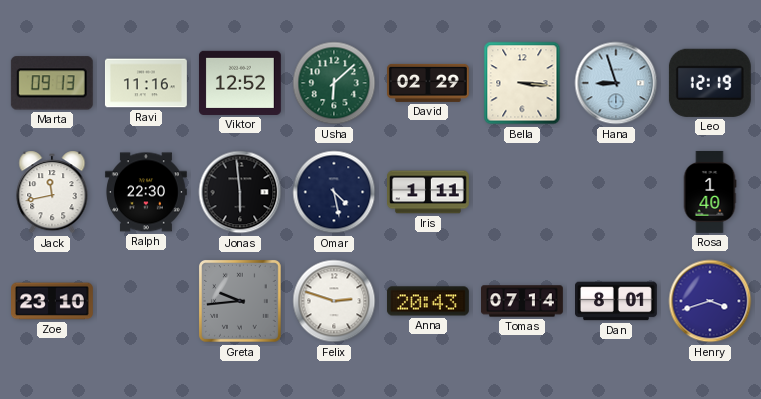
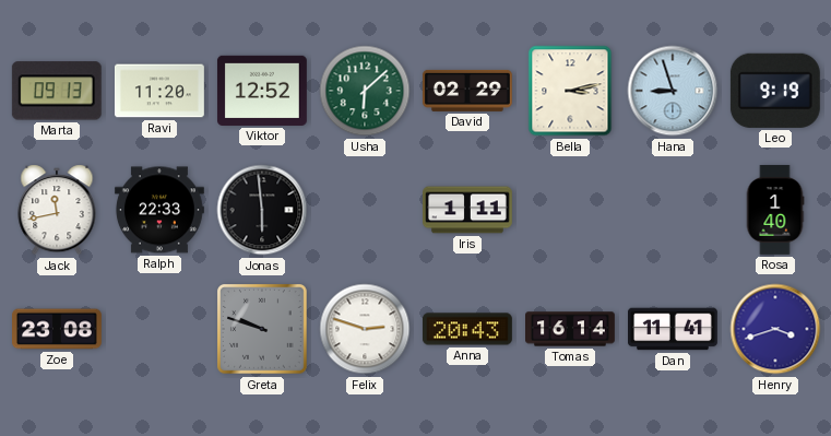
Ravi: 11:16 -> 11:20
Bella: 3:16 -> 3:13
Leo: 12:19 -> 9:19
Ralph: 22:30 -> 22:33
Omar: 4:28 -> none
Zoe: 23:10 -> 23:08
Greta: 9:44 -> 9:48
Tomas: 07:14 -> 16:14
Dan: 8:01 -> 11:41
